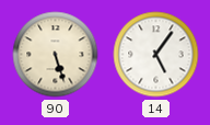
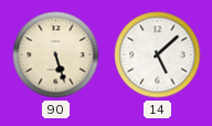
14: 5:06 -> 5:08
